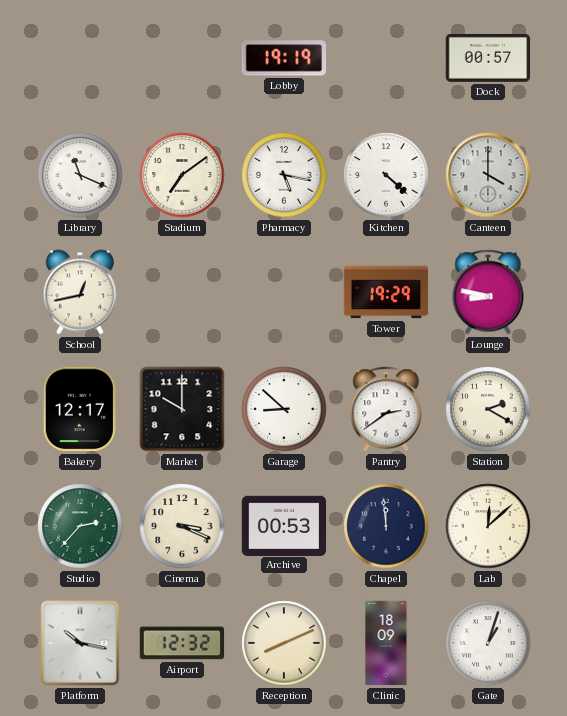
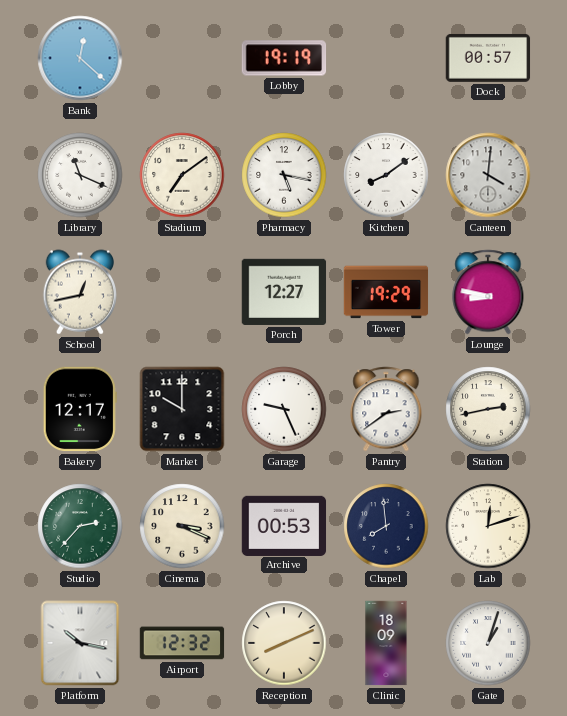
Bank: none -> 12:22
Kitchen: 4:22 -> 8:09
Canteen: 4:00 -> 4:01
Porch: none -> 12:27
Garage: 8:52 -> 9:26
Station: 2:20 -> 2:43
Chapel: 11:59 -> 7:59
Lab: 12:08 -> 12:12
